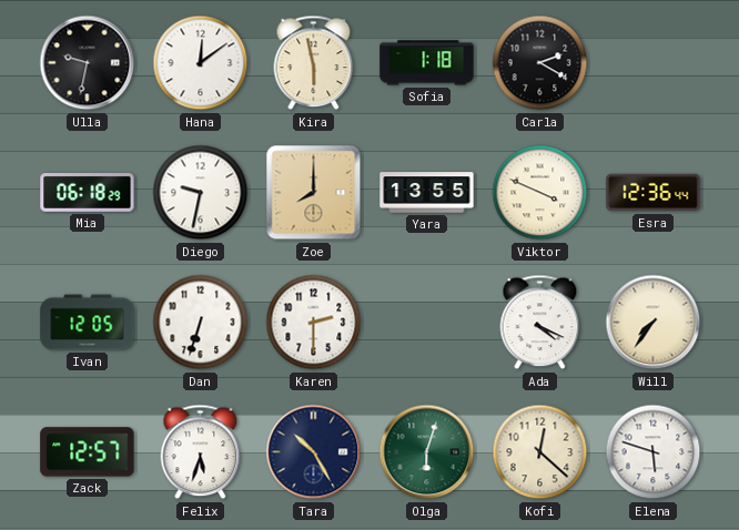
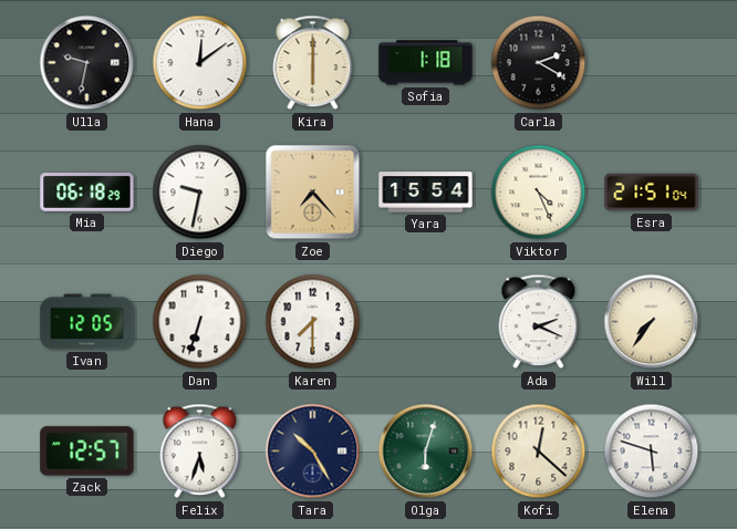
Kira: 5:58 -> 6:00
Zoe: 8:00 -> 7:23
Yara: 13:55 -> 15:54
Viktor: 3:49 -> 4:26
Esra: 12:36 -> 21:51
Karen: 2:30 -> 7:30
Ada: 4:19 -> 2:19
